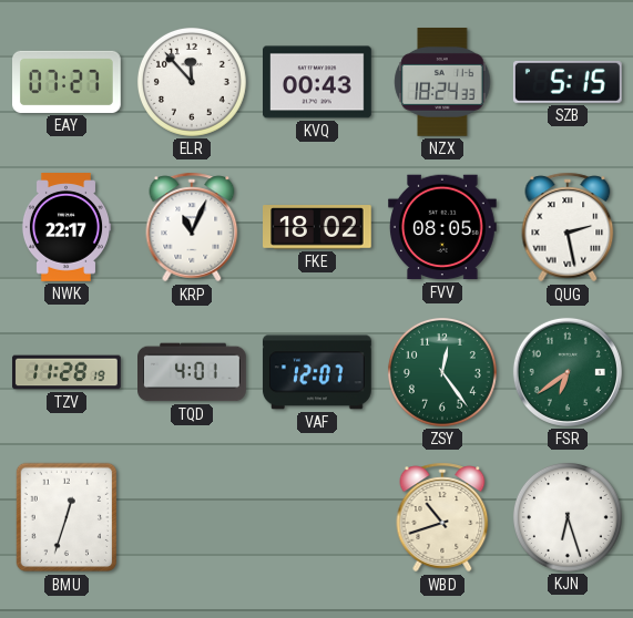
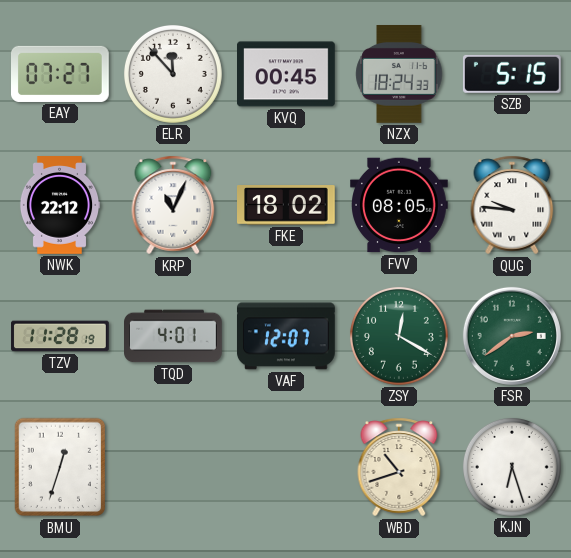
KVQ: 00:43 -> 00:45
NWK: 22:17 -> 22:12
QUG: 2:28 -> 9:46
ZSY: 12:24 -> 12:20
FSR: 6:39 -> 2:39
